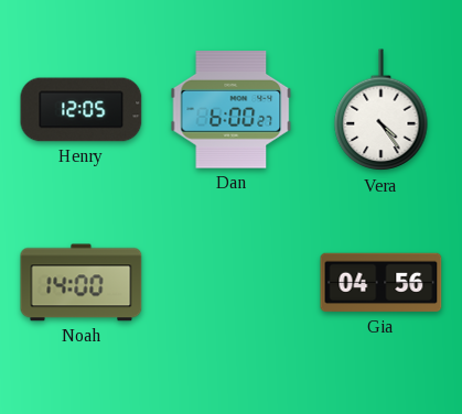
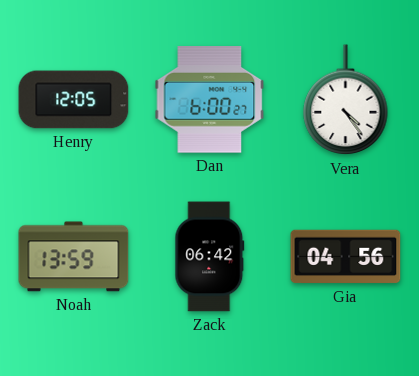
Noah: 14:00 -> 13:59
Zack: none -> 06:42
